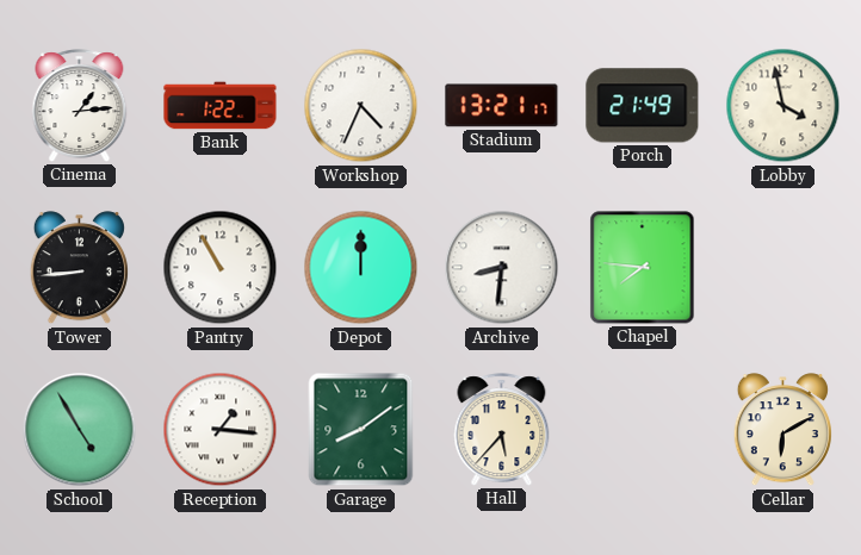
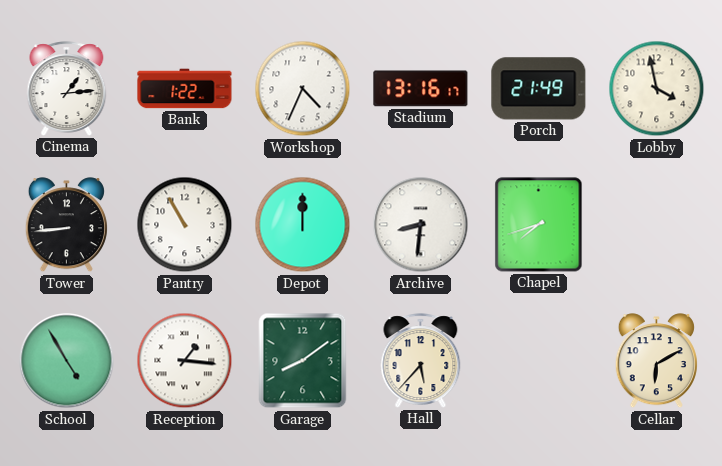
Stadium: 13:21 -> 13:16
Chapel: 7:46 -> 7:42
